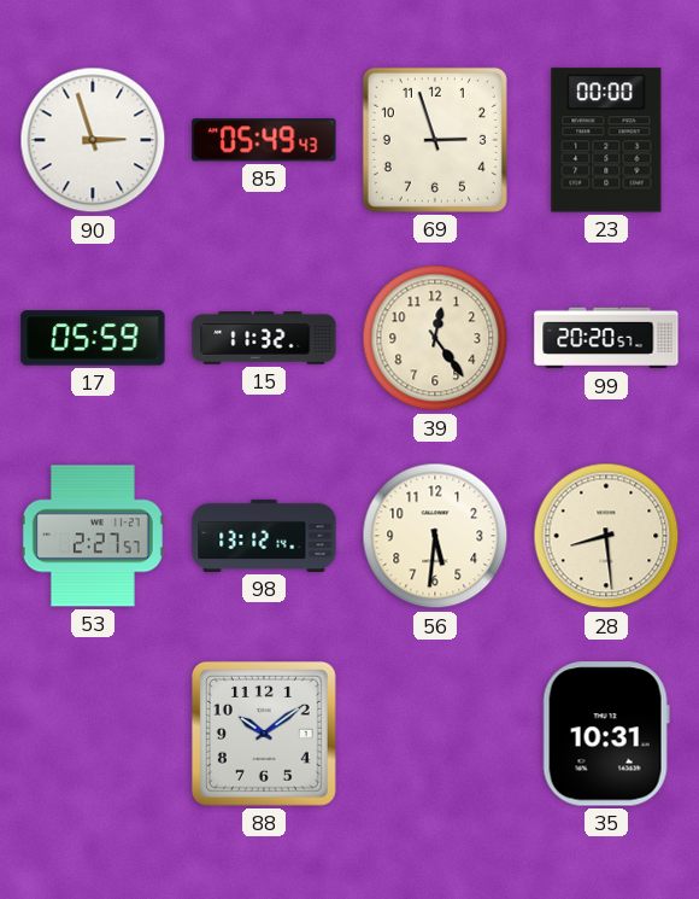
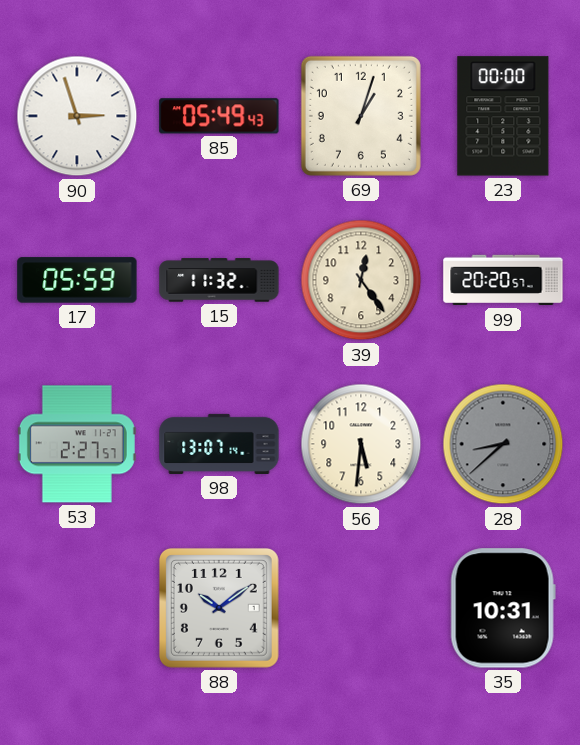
69: 2:57 -> 1:03
98: 13:12 -> 13:07
28: 8:29 -> 8:38
28 dial: cream -> grey
